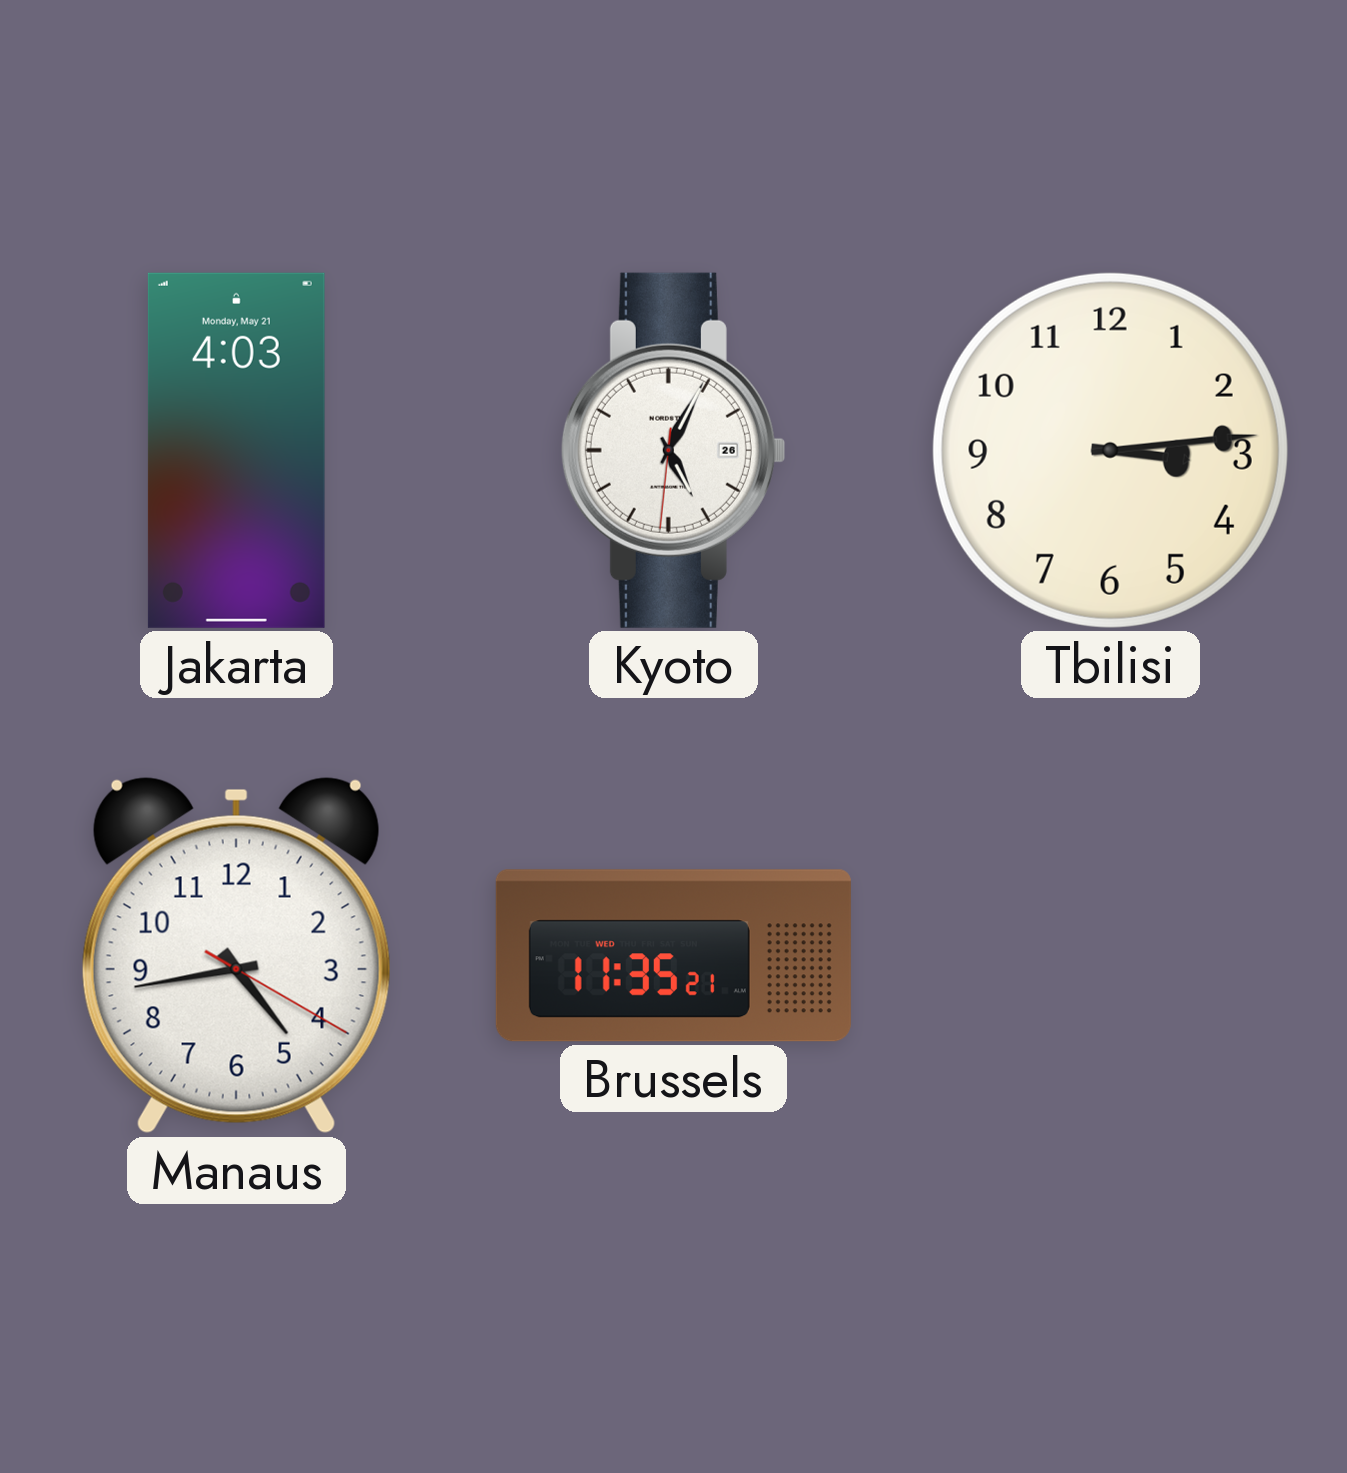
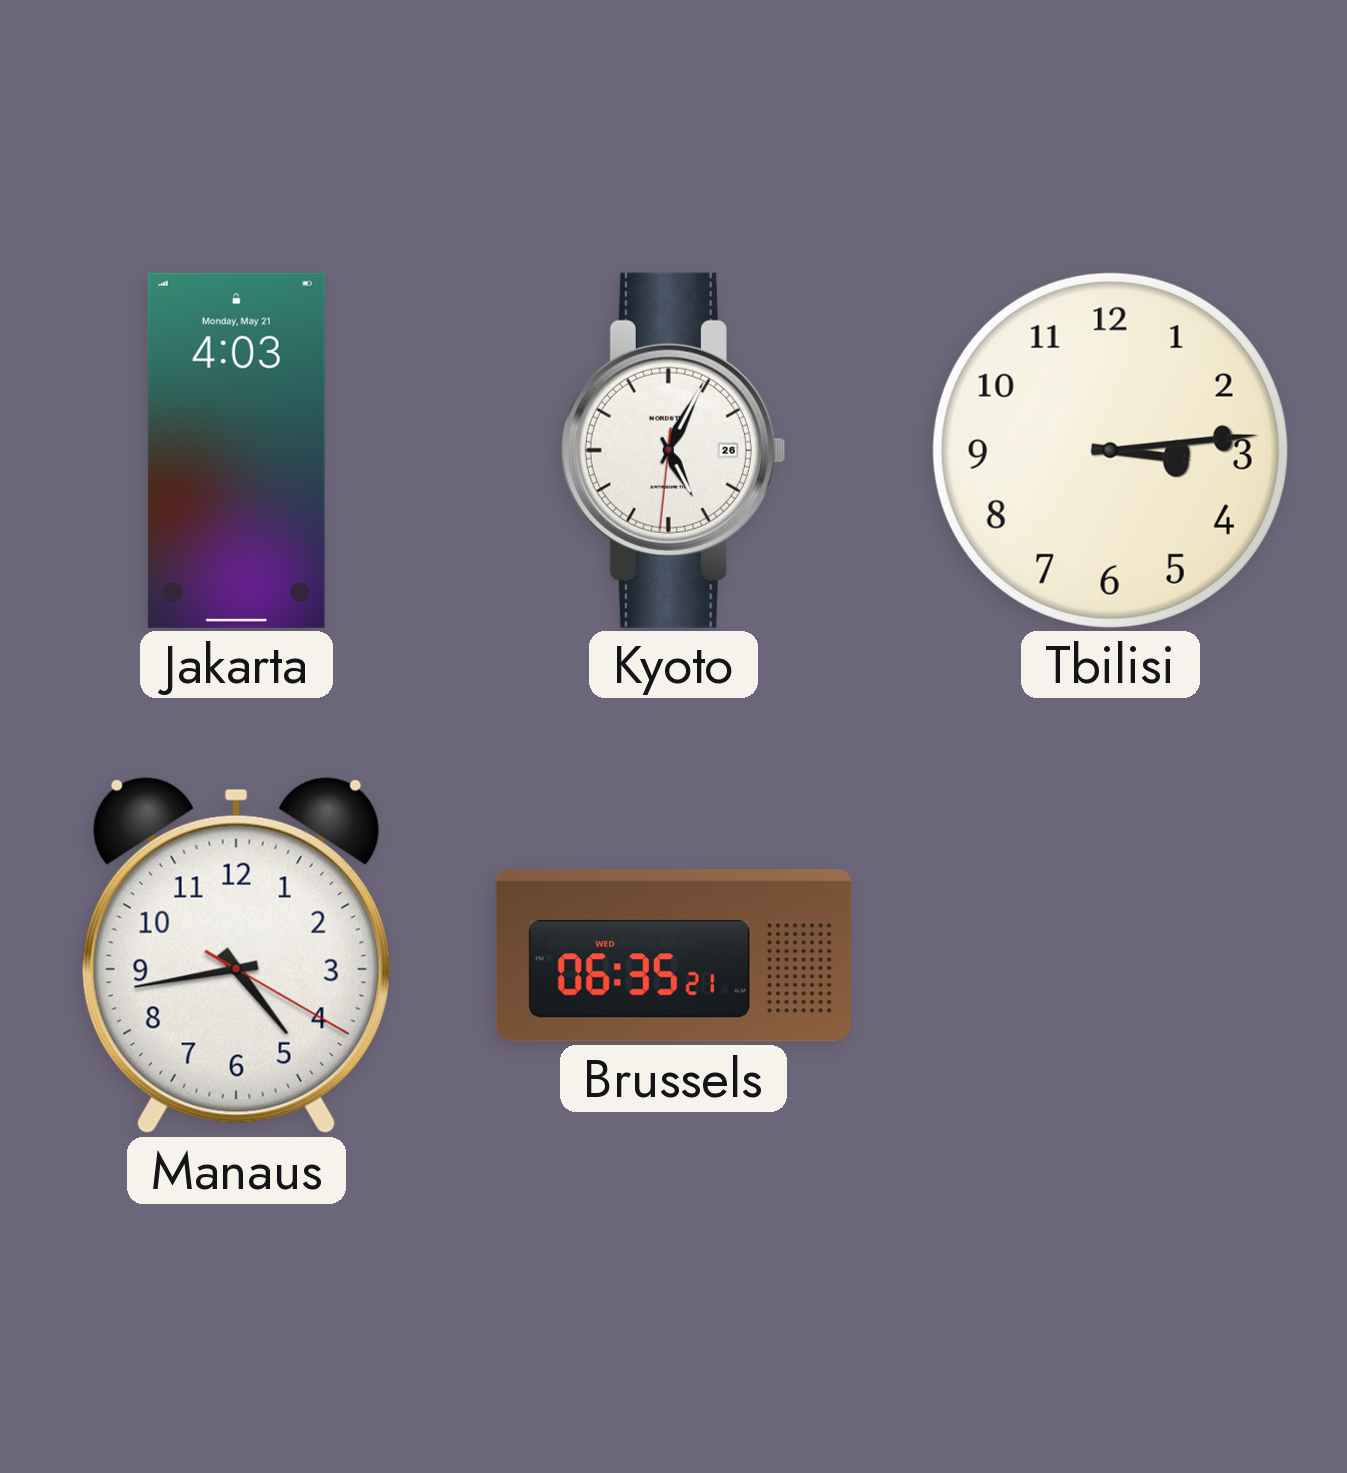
Brussels: 11:35 -> 06:35
